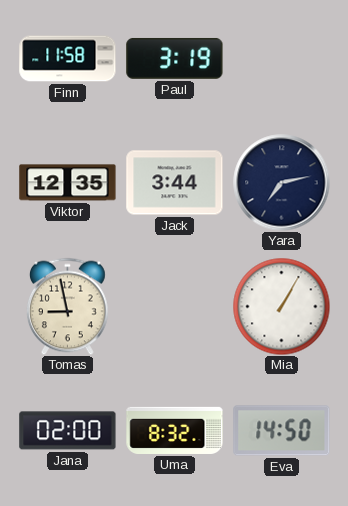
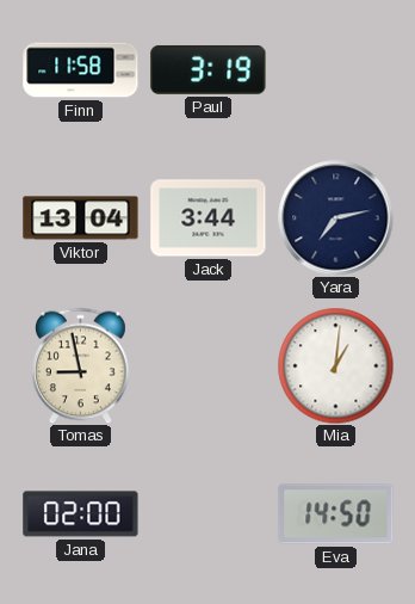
Viktor: 12:35 -> 13:04
Mia: 1:05 -> 1:01
Uma: 8:32 -> none
